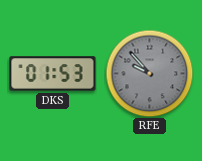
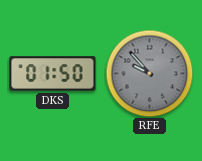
DKS: 01:53 -> 01:50
